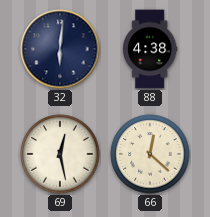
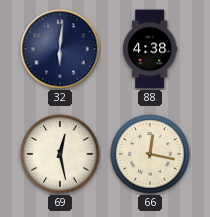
66: 12:22 -> 12:17
